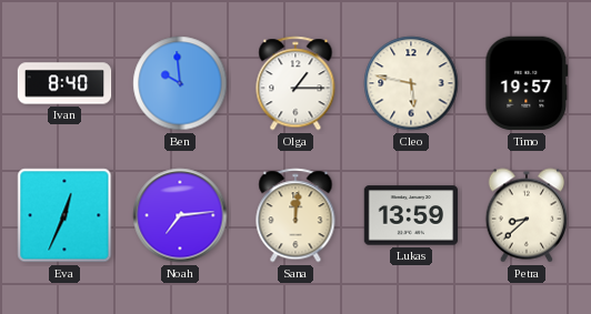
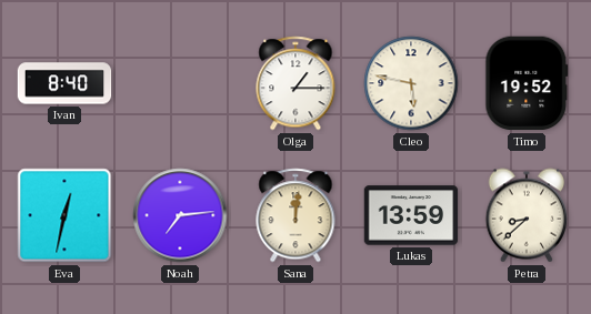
Ben: 9:59 -> none
Timo: 19:57 -> 19:52
Eva: 12:34 -> 12:32
